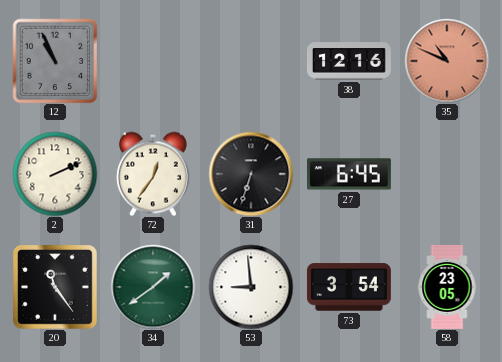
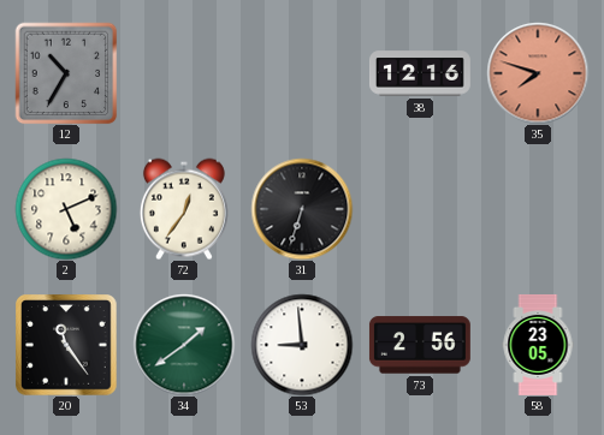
12: 10:56 -> 10:35
35: 10:49 -> 7:48
2: 2:11 -> 5:11
27: 6:45 -> none
73: 3:54 -> 2:56
